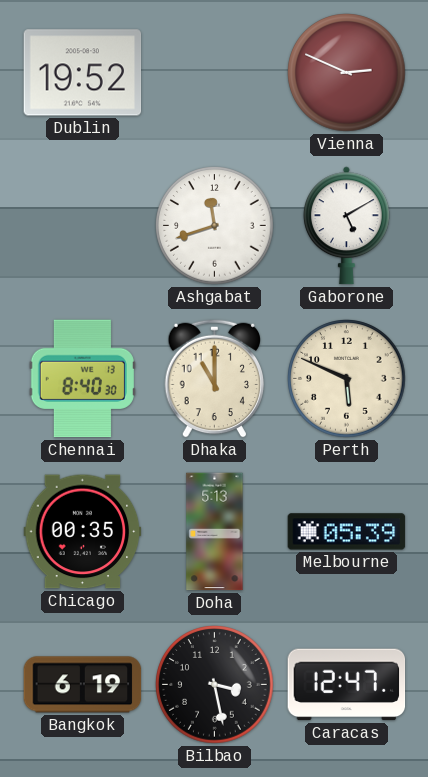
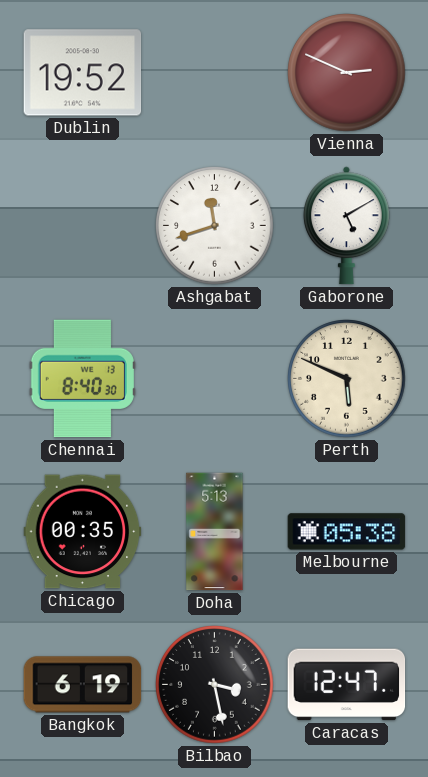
Dhaka: 11:00 -> none
Melbourne: 05:39 -> 05:38
